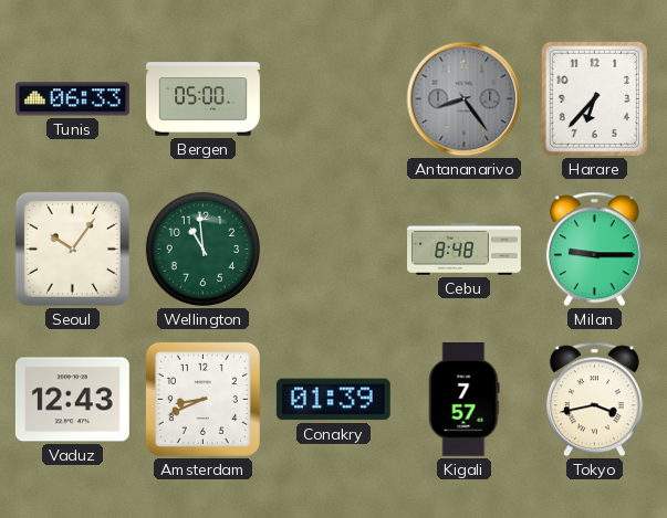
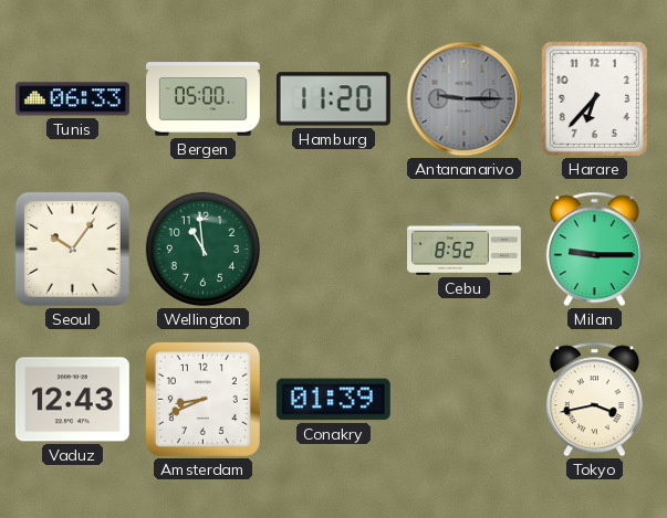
Hamburg: none -> 11:20
Antananarivo: 8:24 -> 9:15
Cebu: 8:48 -> 8:52
Kigali: 7:57 -> none
